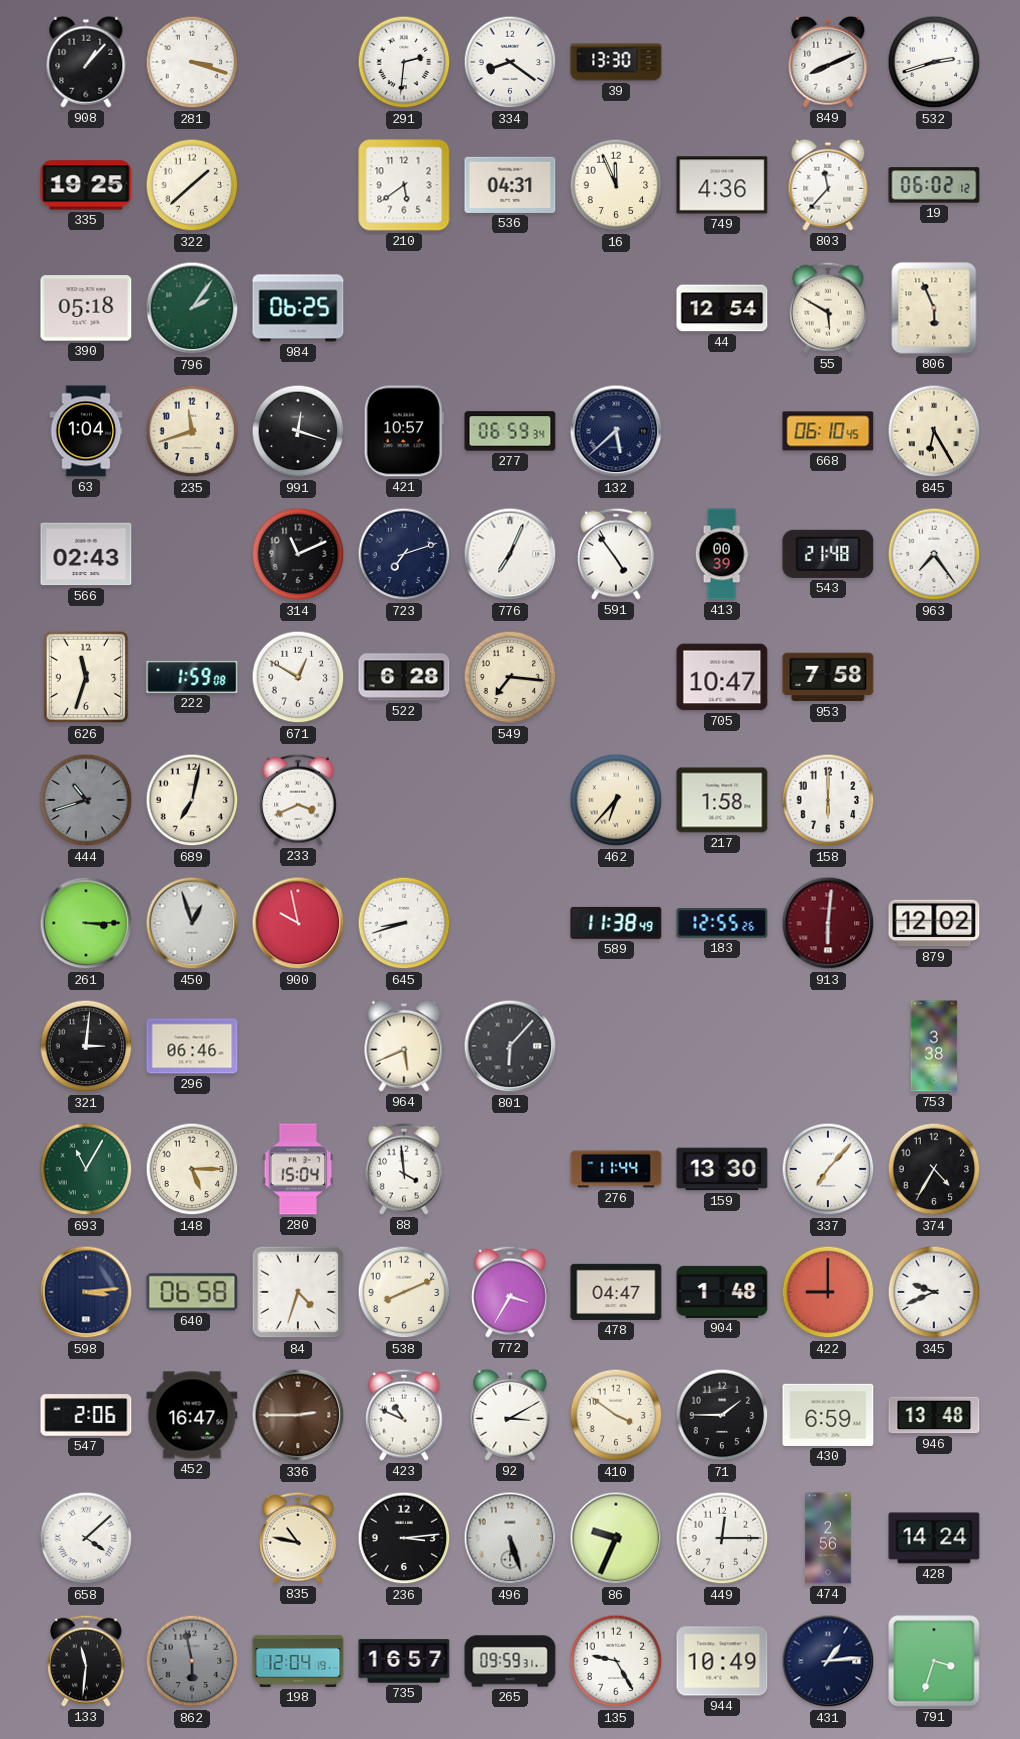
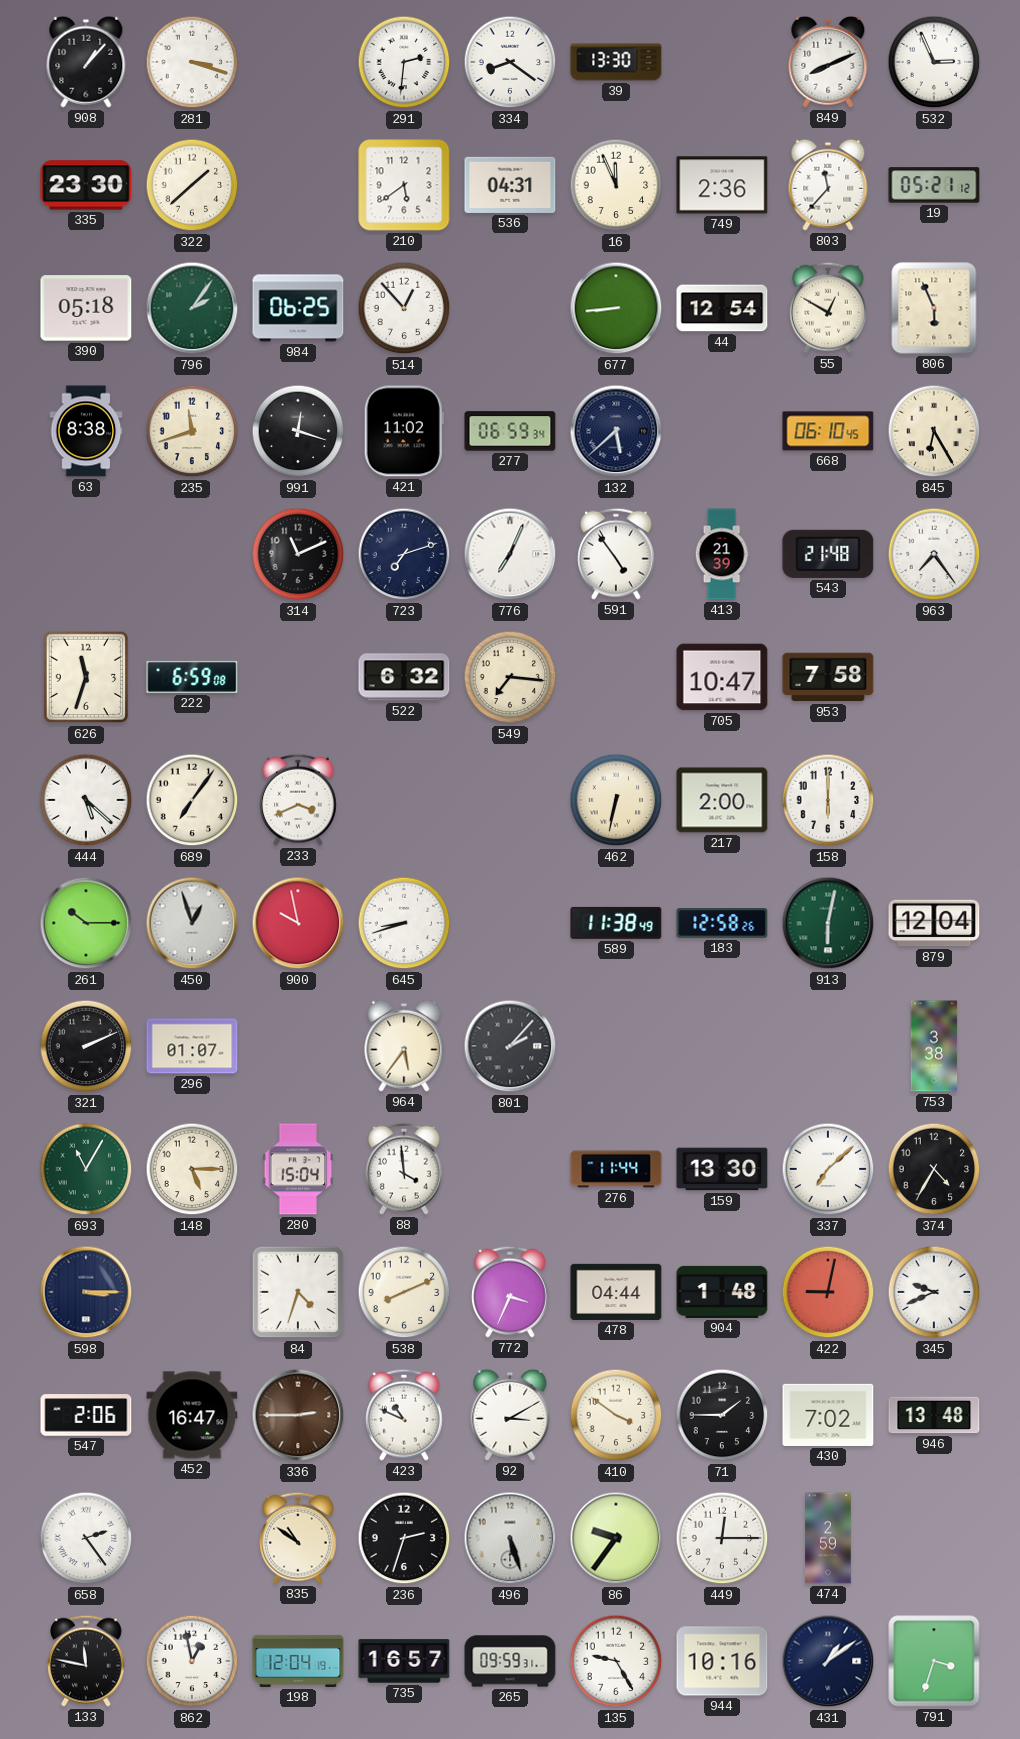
532: 2:42 -> 2:56
335: 19:25 -> 23:30
749: 4:36 -> 2:36
19: 06:02 -> 05:21
514: none -> 12:53
677: none -> 8:44
55: 5:50 -> 12:50
63: 1:04 -> 8:38
421: 10:57 -> 11:02
566: 02:43 -> none
413: 00:39 -> 21:39
222: 1:59 -> 6:59
671: 12:50 -> none
522: 6:28 -> 6:32
444: 10:42 -> 5:22
444 dial: grey -> white
689: 7:02 -> 7:06
462: 6:37 -> 6:32
217: 1:58 -> 2:00
261: 3:15 -> 10:15
183: 12:55 -> 12:58
913: 6:01 -> 6:02
913 dial: burgundy -> green
879: 12:02 -> 12:04
321: 3:01 -> 2:11
296: 06:46 -> 01:07
964: 5:41 -> 5:36
801: 6:07 -> 2:07
337: 7:07 -> 7:08
598: 3:14 -> 3:15
640: 06:58 -> none
772: 3:35 -> 3:34
478: 04:47 -> 04:44
422: 9:00 -> 9:02
430: 6:59 -> 7:02
658: 4:08 -> 2:24
835: 10:47 -> 10:51
236: 3:14 -> 2:33
86: 9:34 -> 9:36
474: 2:56 -> 2:59
428: 14:24 -> none
133: 11:31 -> 11:47
862: 5:58 -> 12:58
862 dial: grey -> white
944: 10:49 -> 10:16
431: 1:14 -> 1:09
